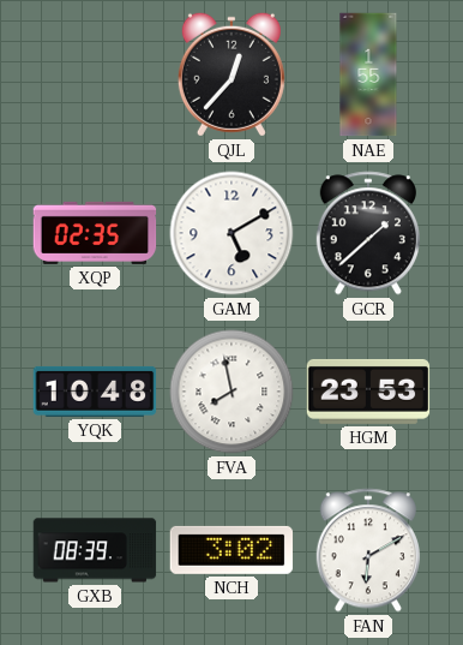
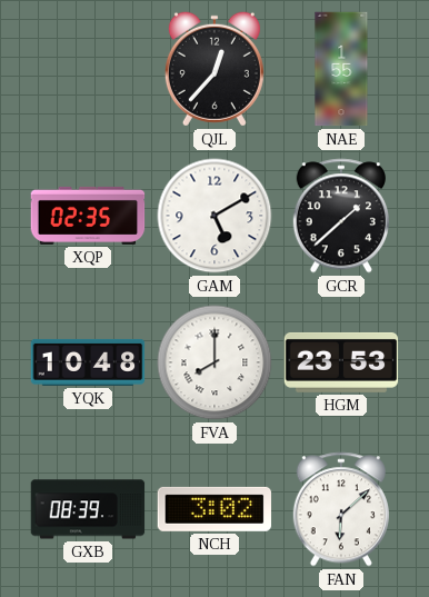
FVA: 7:58 -> 8:00
FAN: 6:10 -> 6:08
